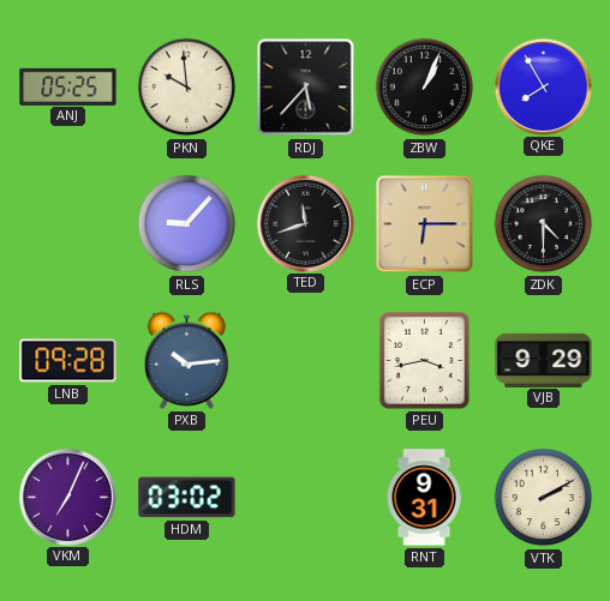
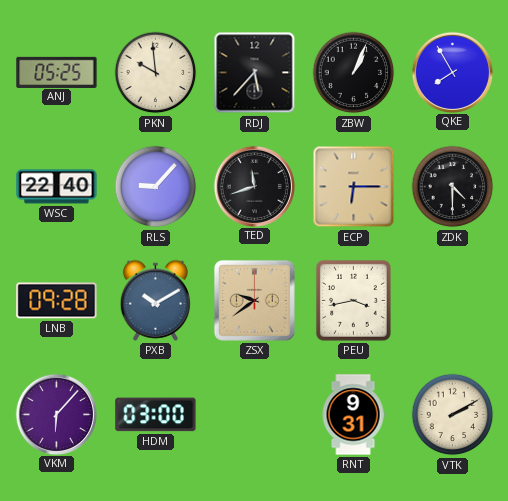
WSC: none -> 22:40
PXB: 10:14 -> 10:10
ZSX: none -> 9:39
VJB: 9:29 -> none
VKM: 7:04 -> 6:07
HDM: 03:02 -> 03:00
